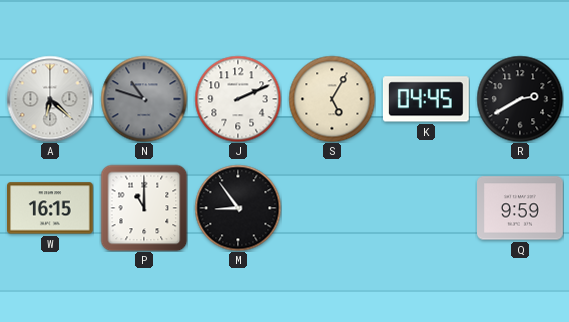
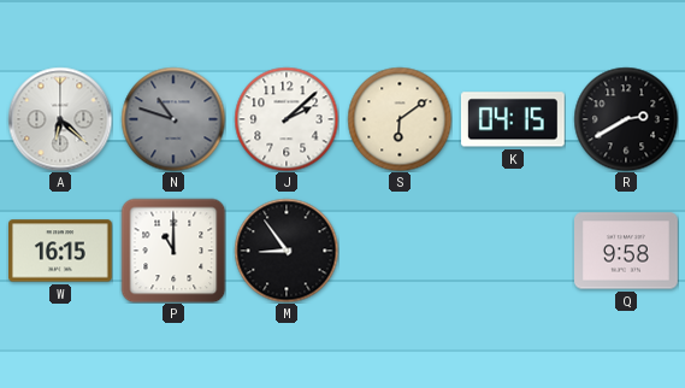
J: 2:11 -> 2:08
S: 5:05 -> 6:09
K: 04:45 -> 04:15
Q: 9:59 -> 9:58
